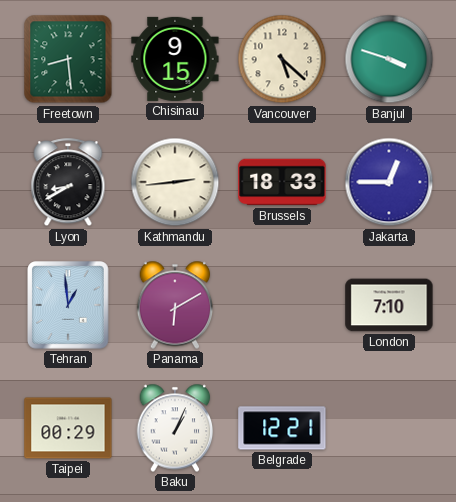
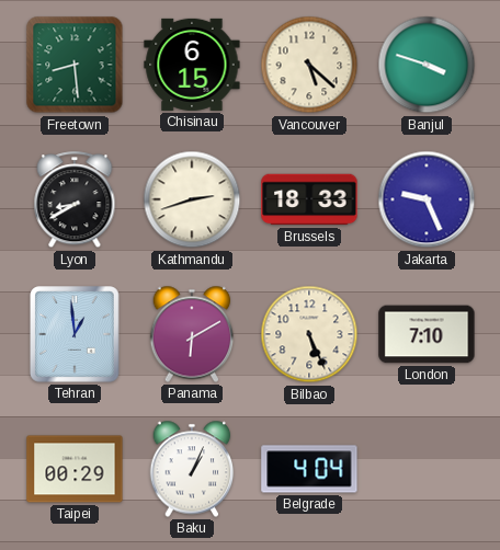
Chisinau: 9:15 -> 6:15
Kathmandu: 2:44 -> 2:42
Jakarta: 12:45 -> 9:26
Bilbao: none -> 5:26
Belgrade: 12:21 -> 4:04
